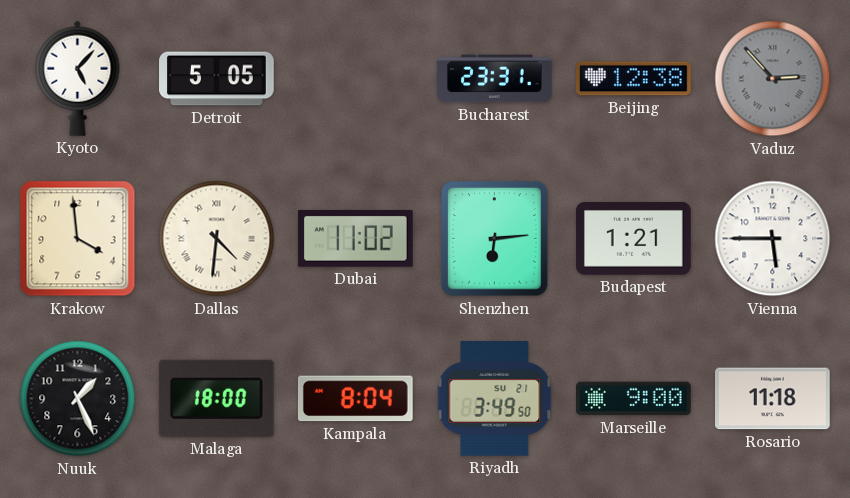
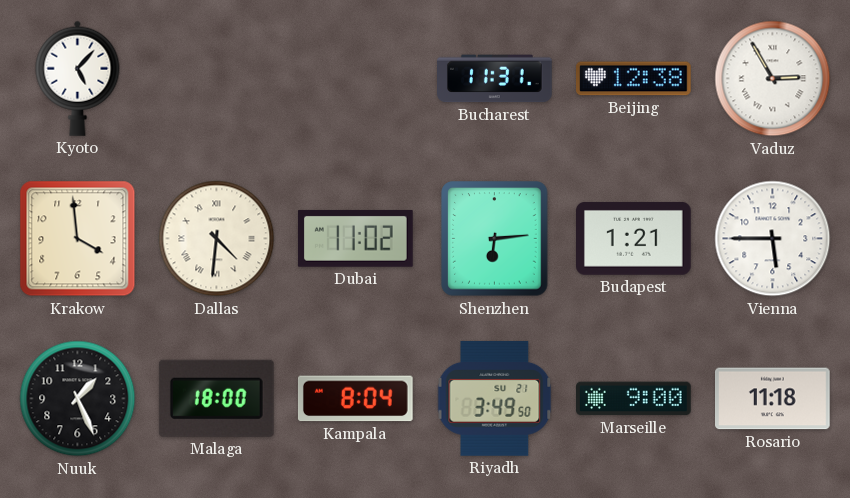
Detroit: 5:05 -> none
Bucharest: 23:31 -> 11:31
Vaduz: 2:53 -> 2:55
Vaduz dial: grey -> white
